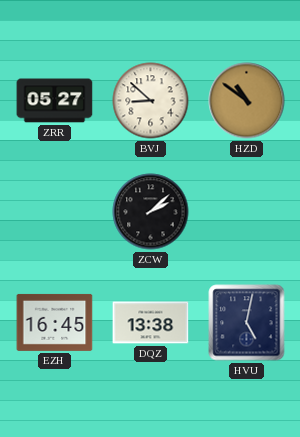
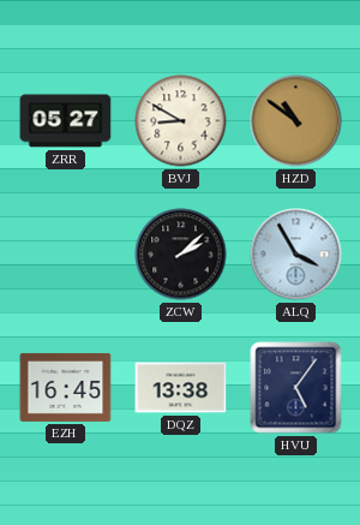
BVJ: 8:52 -> 8:50
ALQ: none -> 3:55
HVU: 5:02 -> 5:06
